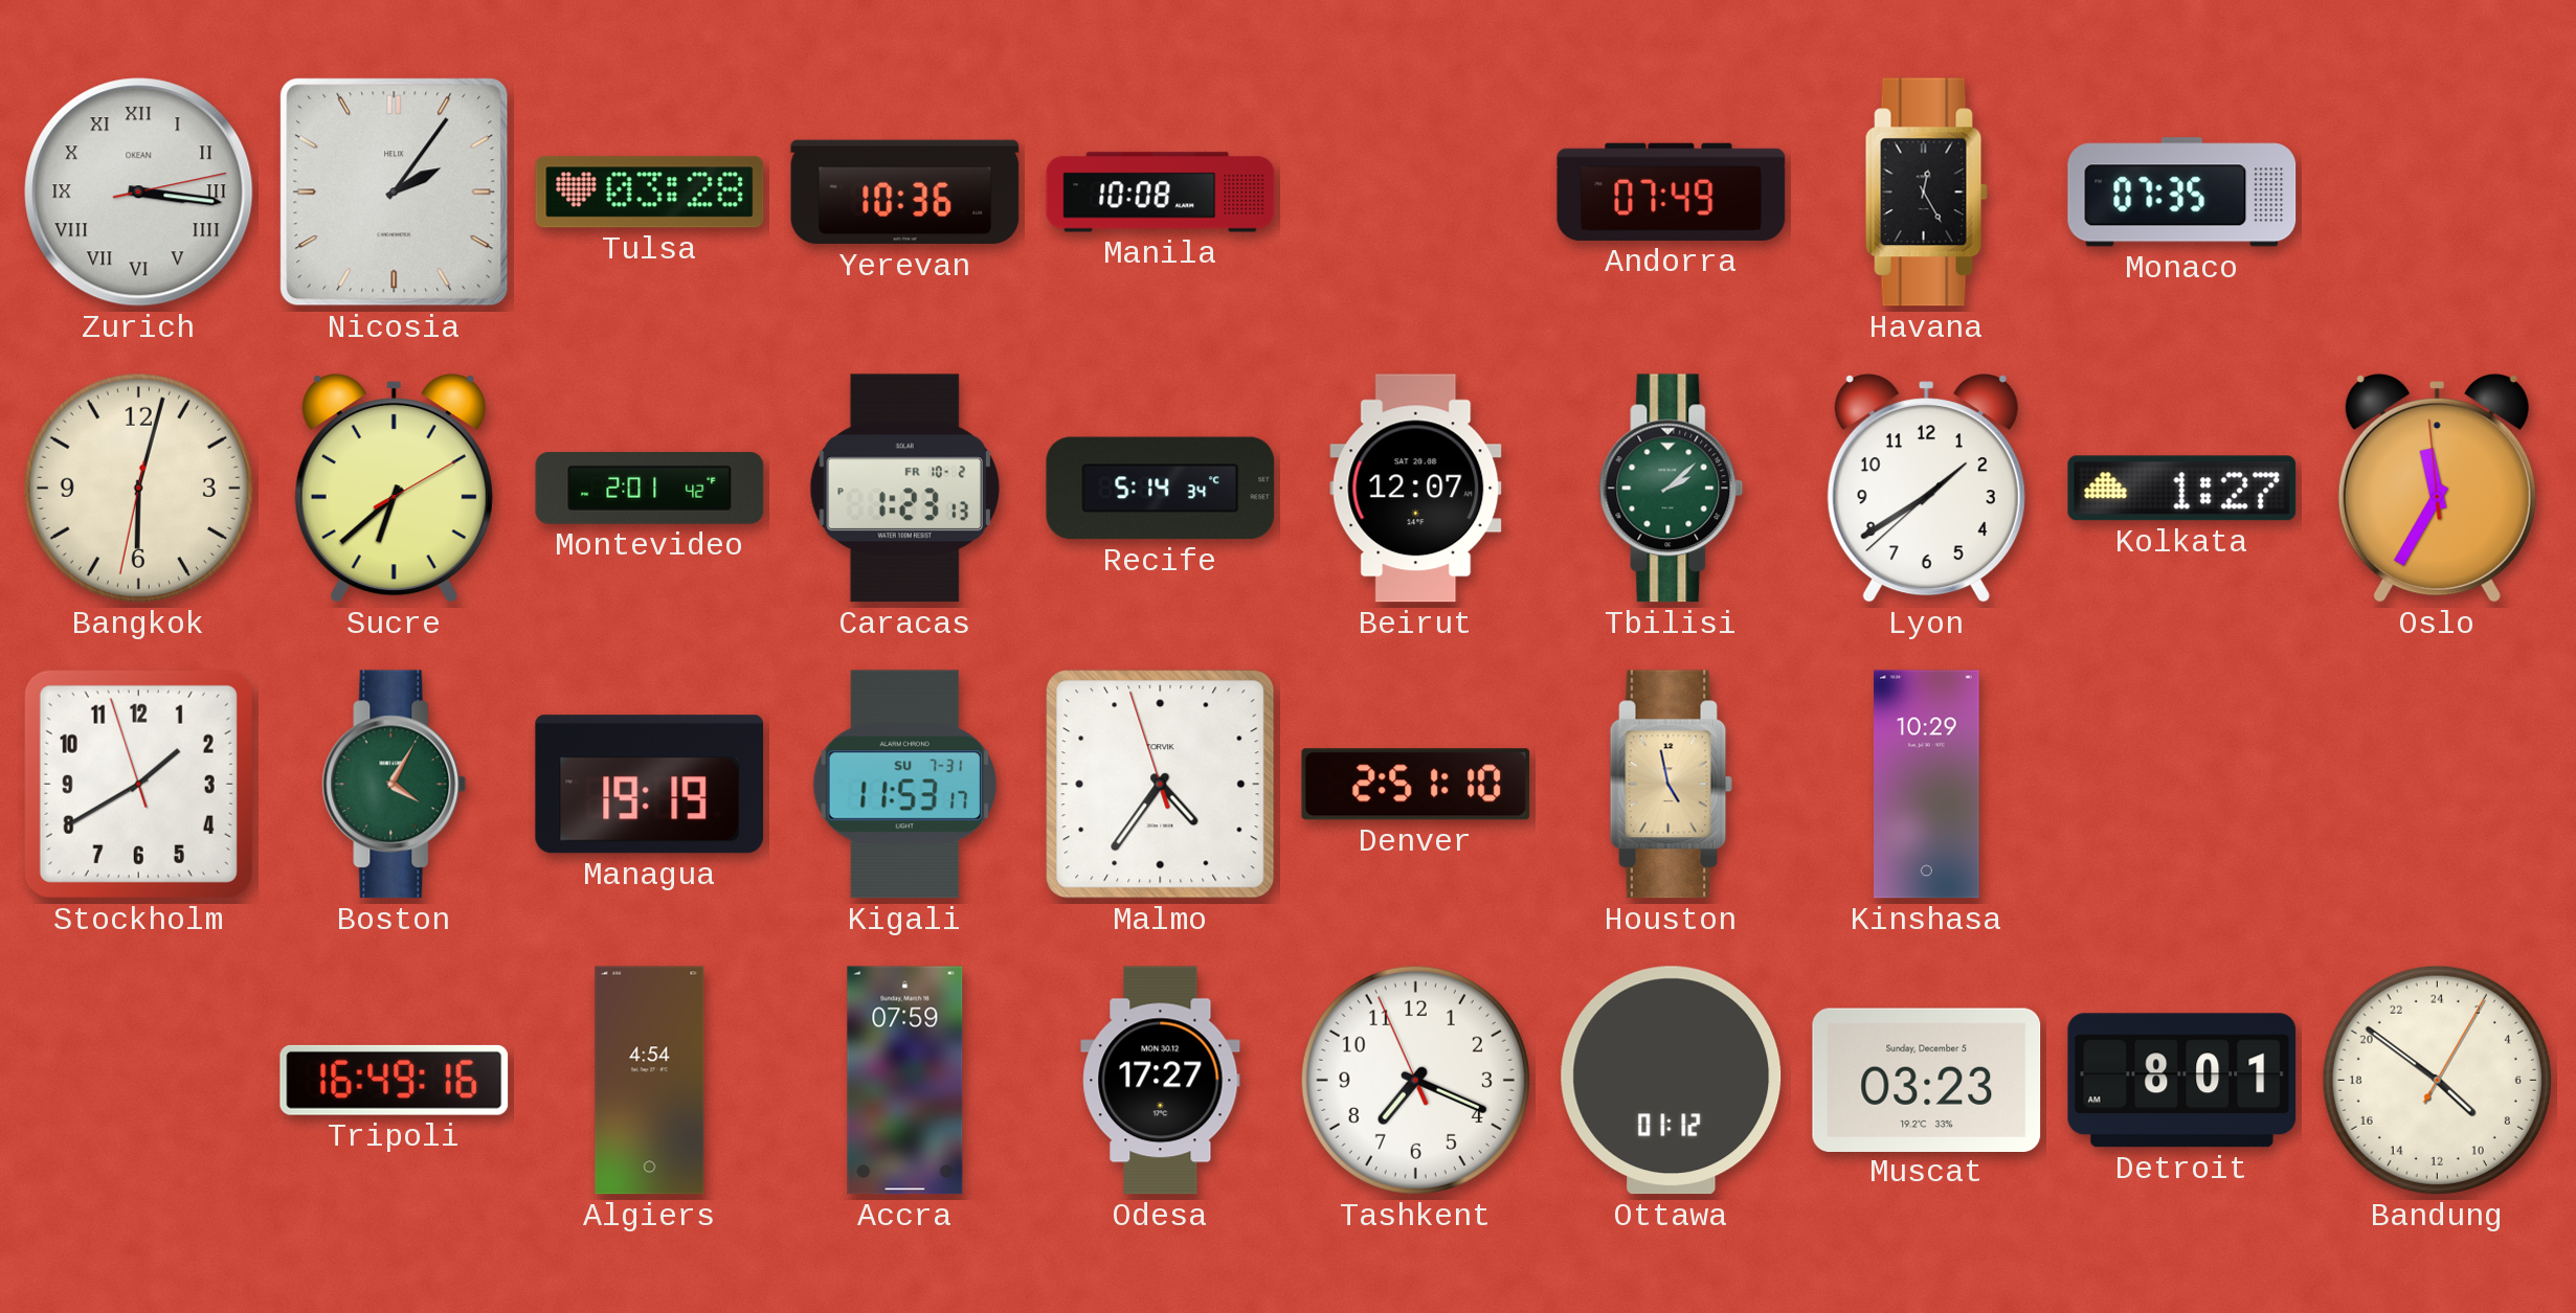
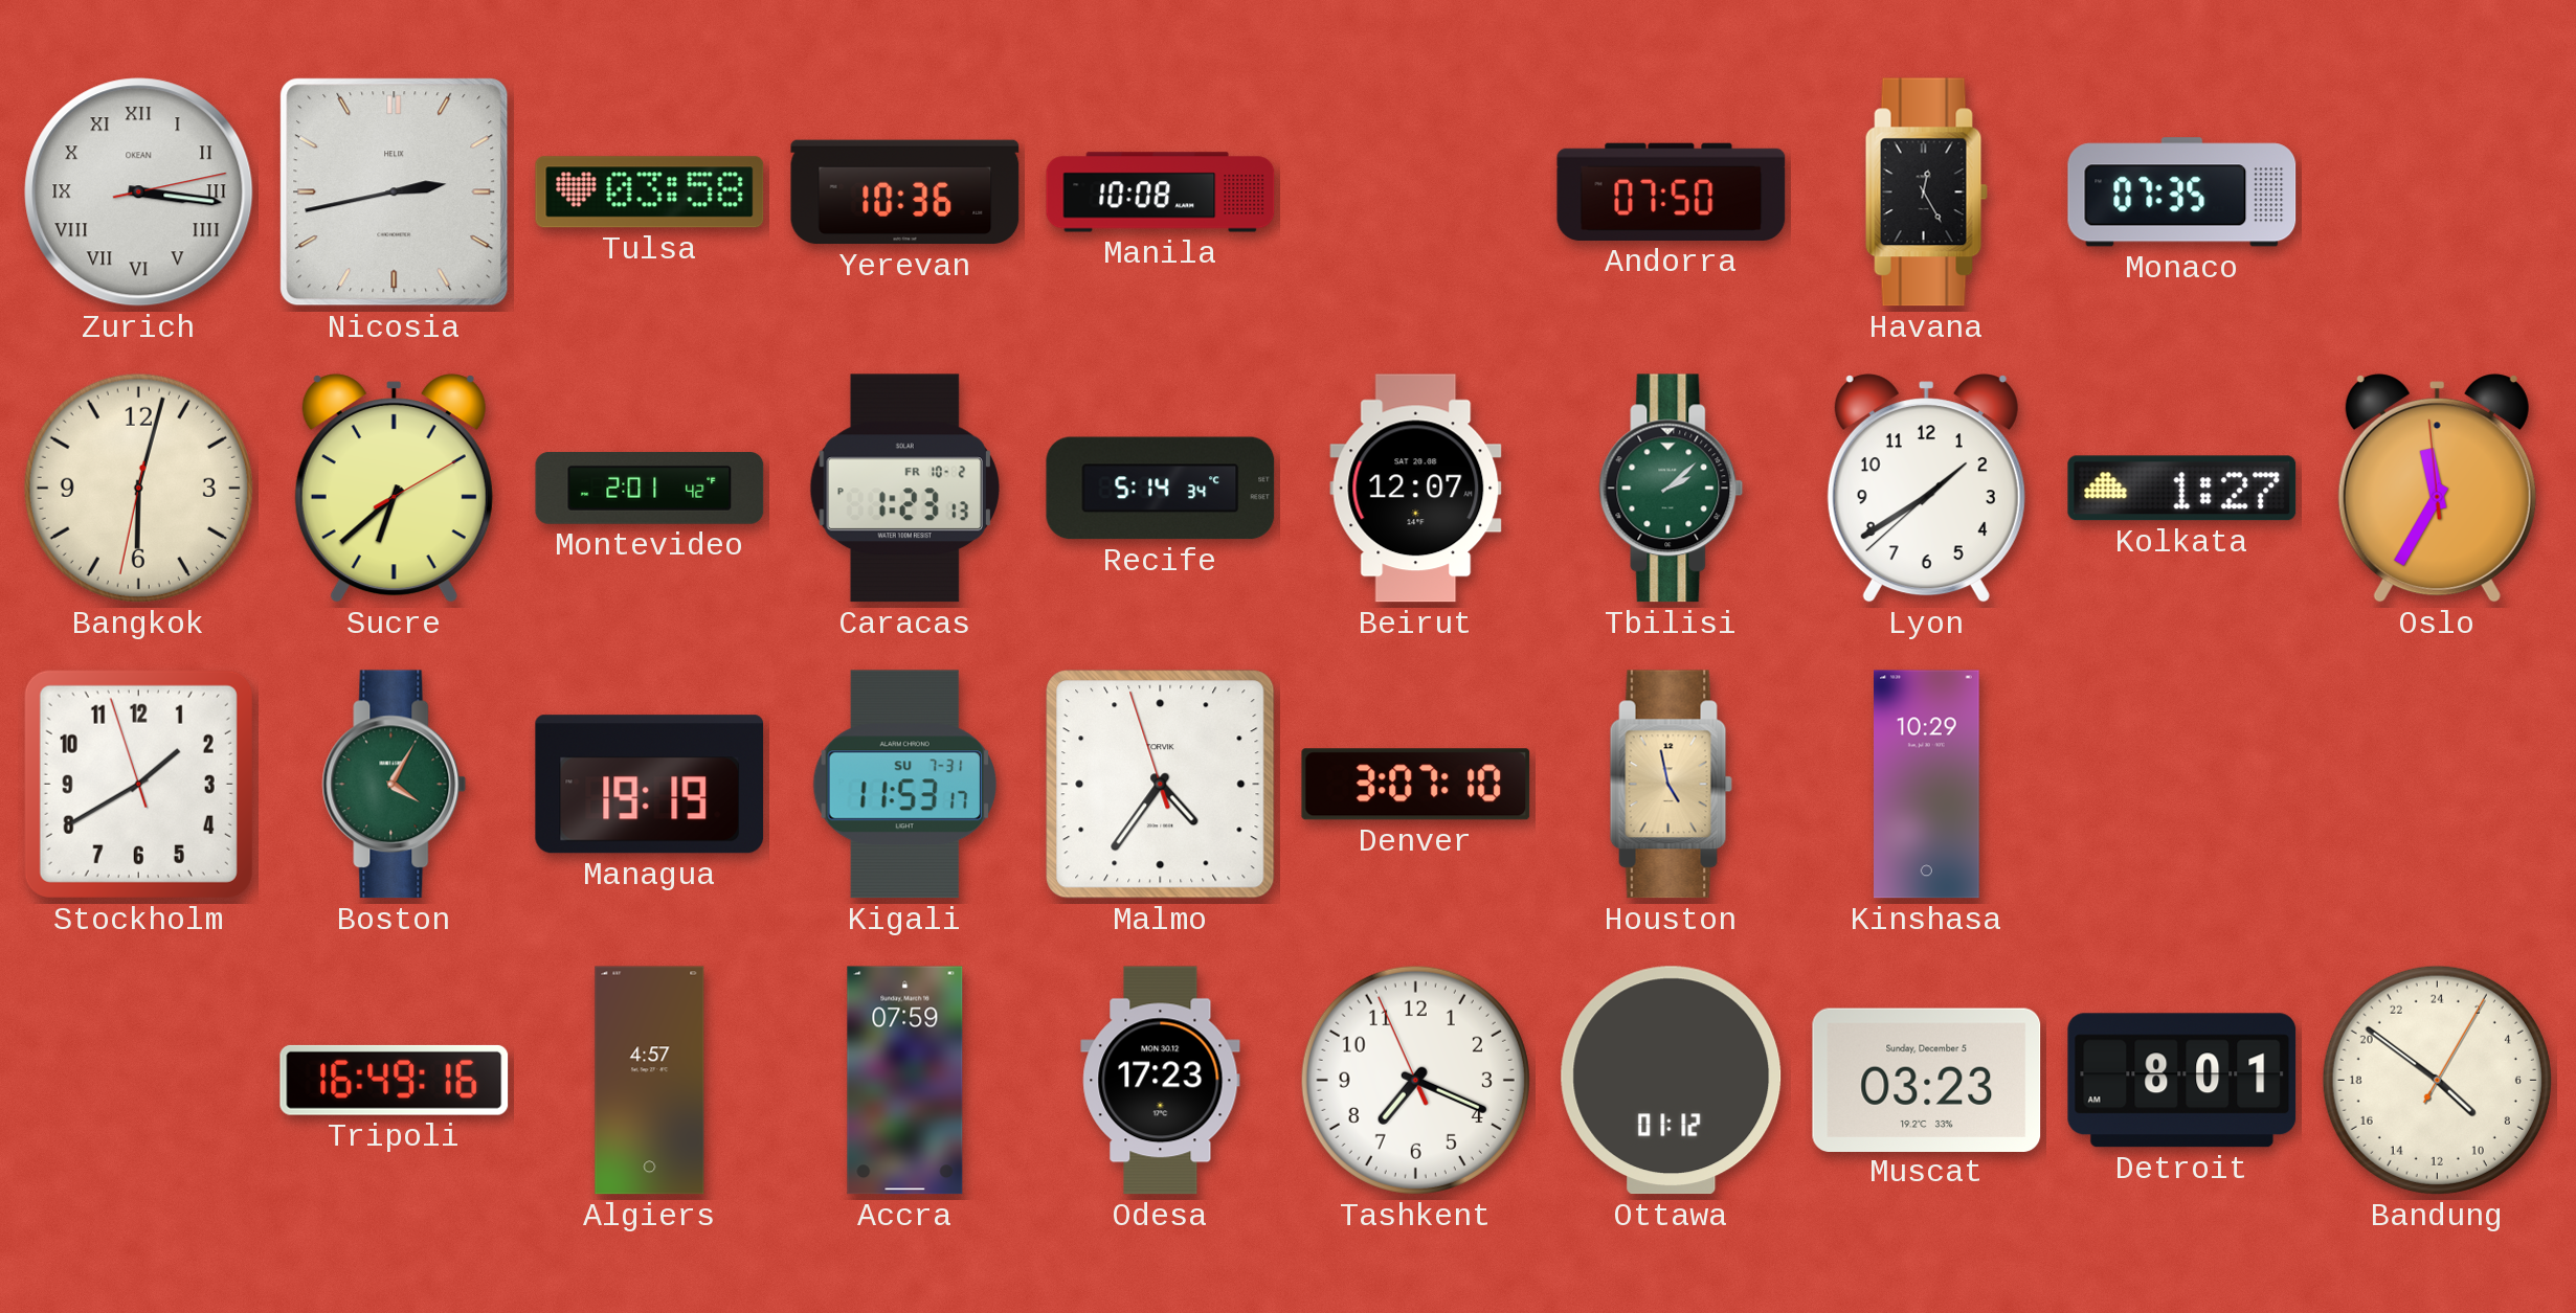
Nicosia: 2:06 -> 2:43
Tulsa: 03:28 -> 03:58
Andorra: 07:49 -> 07:50
Denver: 2:51 -> 3:07
Algiers: 4:54 -> 4:57
Odesa: 17:27 -> 17:23
